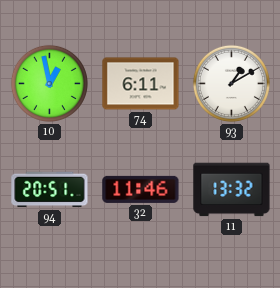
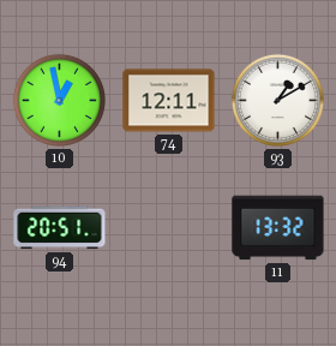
74: 6:11 -> 12:11
32: 11:46 -> none
